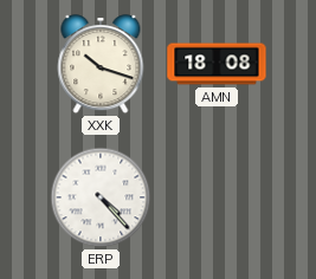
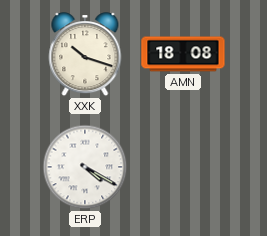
ERP: 4:23 -> 4:20
